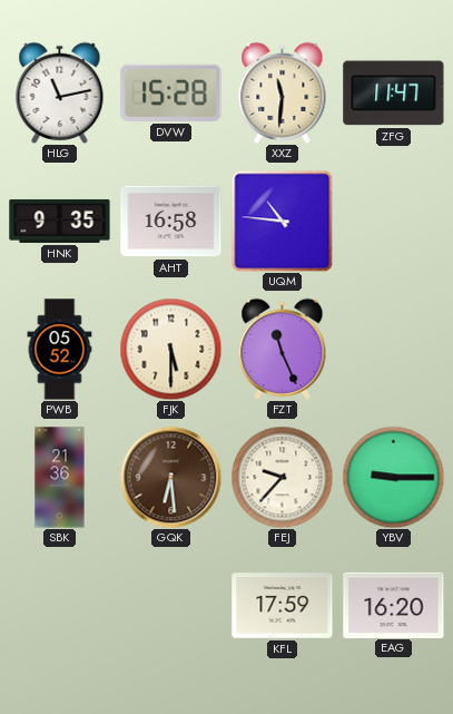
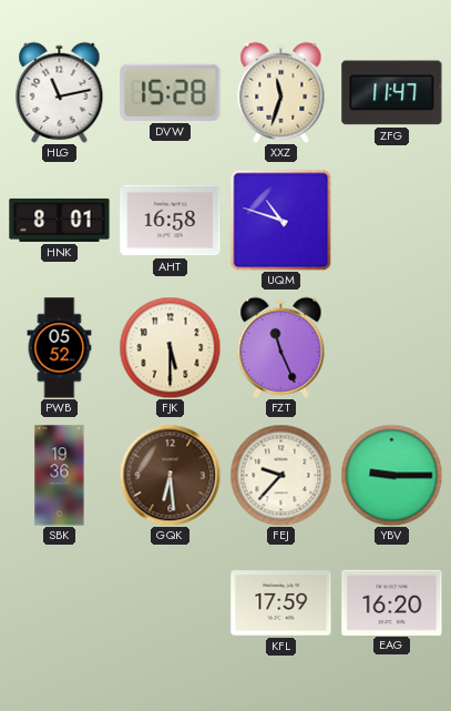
XXZ: 11:31 -> 11:33
HNK: 9:35 -> 8:01
UQM: 10:46 -> 10:48
SBK: 21:36 -> 19:36
